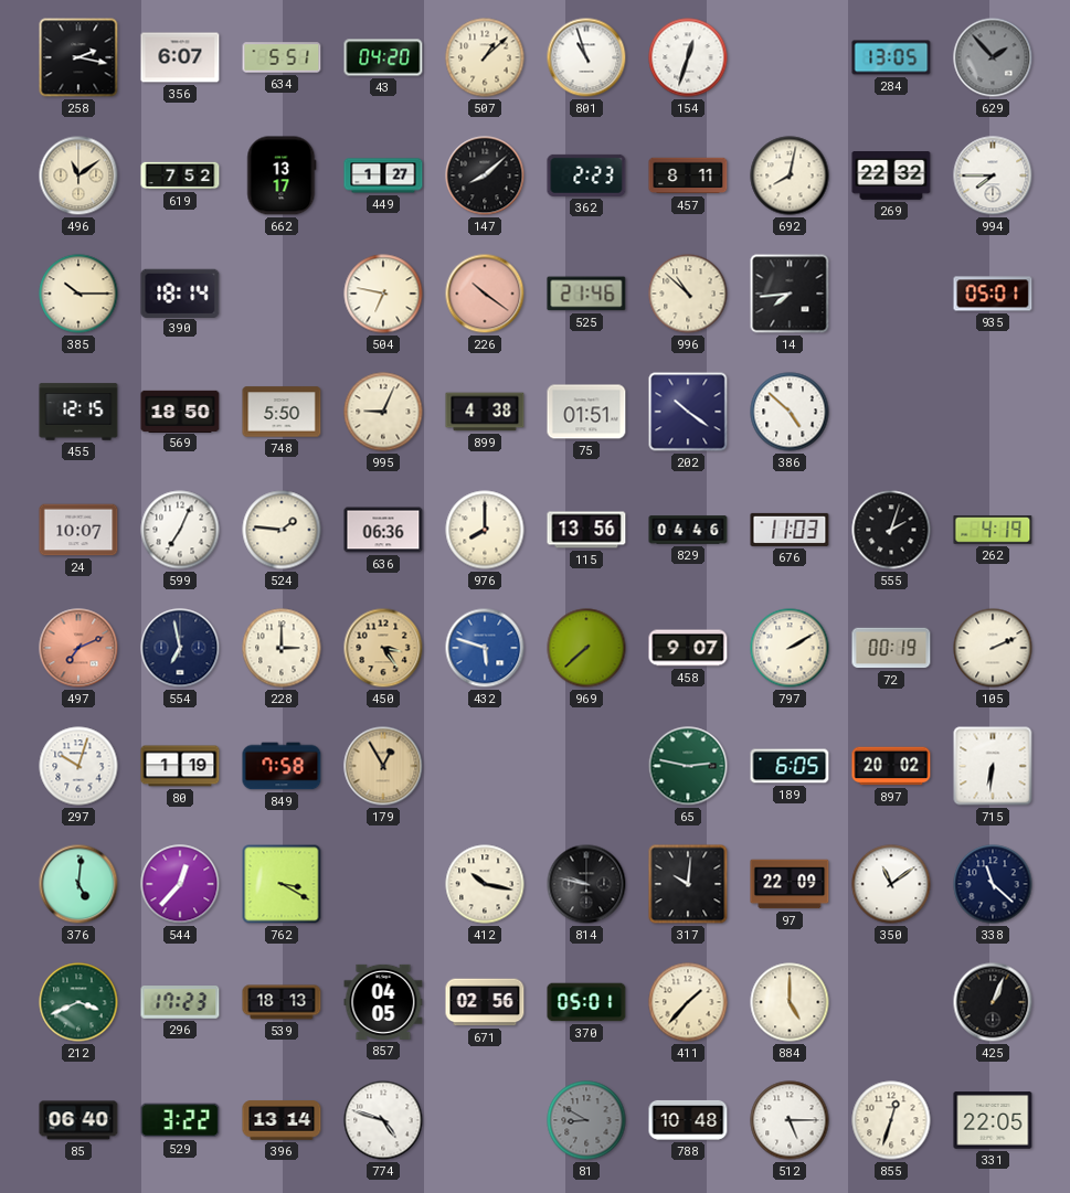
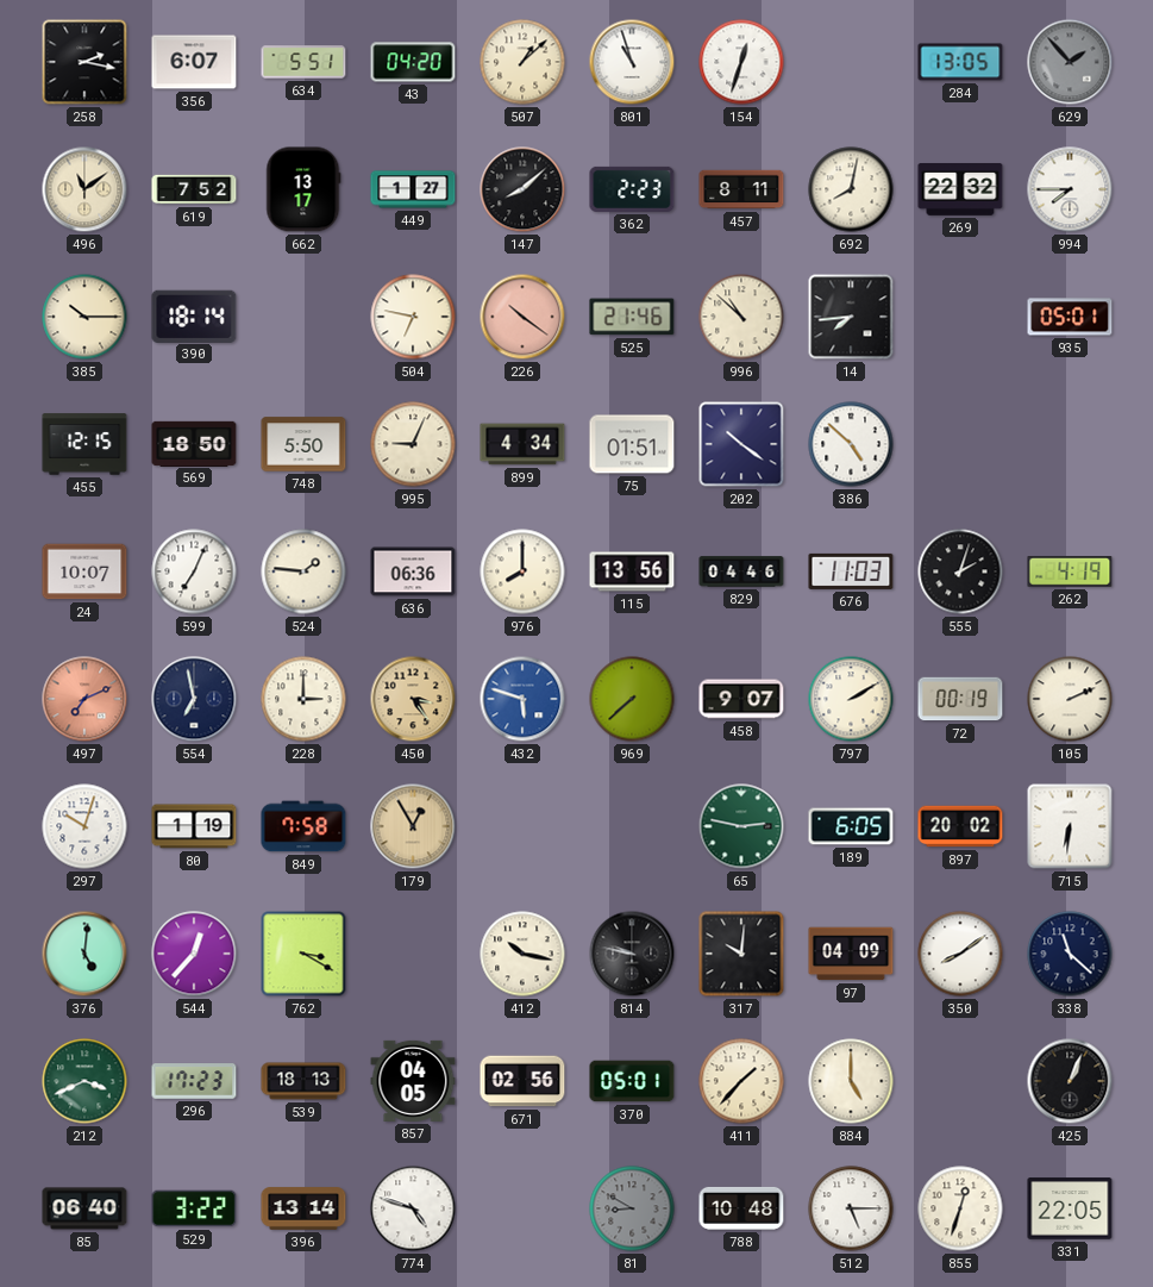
899: 4:38 -> 4:34
97: 22:09 -> 04:09
350: 11:09 -> 8:09
